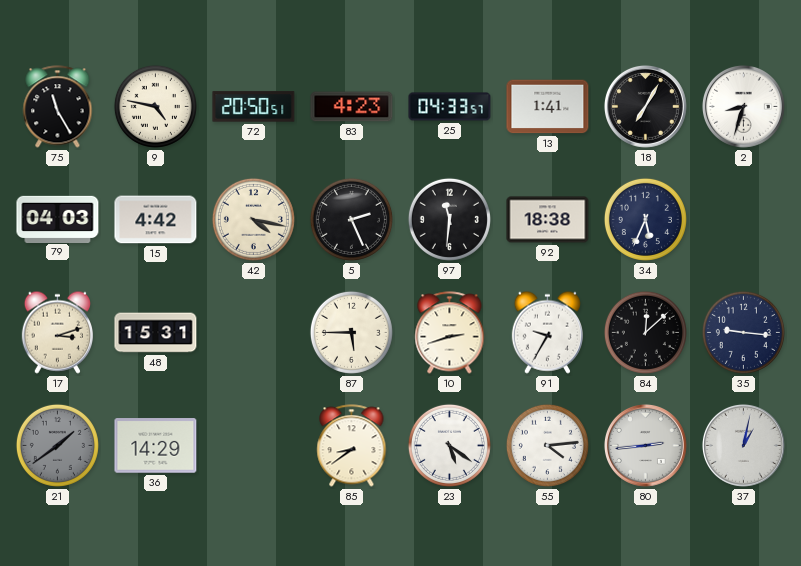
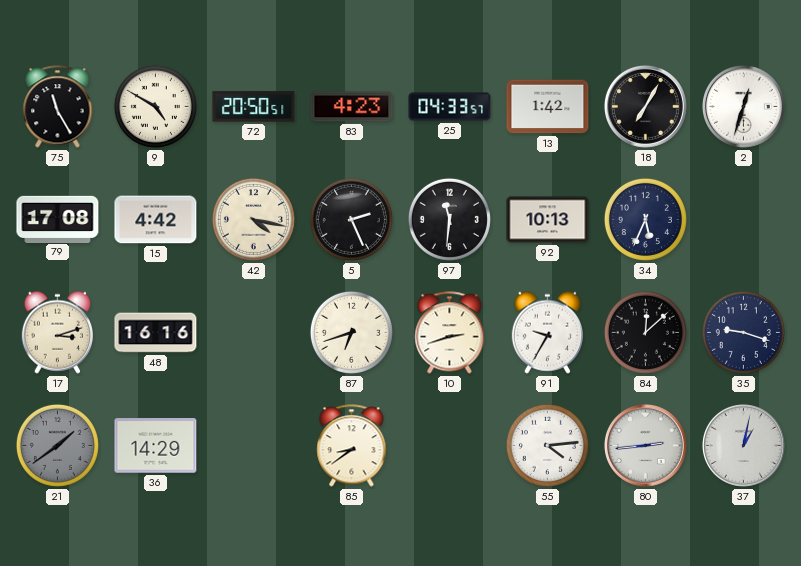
9: 4:47 -> 4:50
13: 1:41 -> 1:42
2: 8:33 -> 12:33
79: 04:03 -> 17:08
92: 18:38 -> 10:13
48: 15:31 -> 16:16
87: 5:45 -> 6:42
35: 9:16 -> 9:18
23: 5:21 -> none
